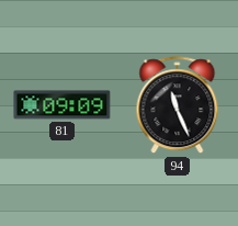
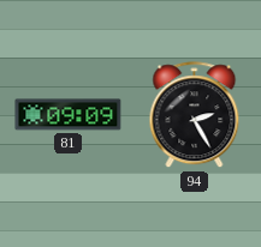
94: 11:26 -> 2:25
